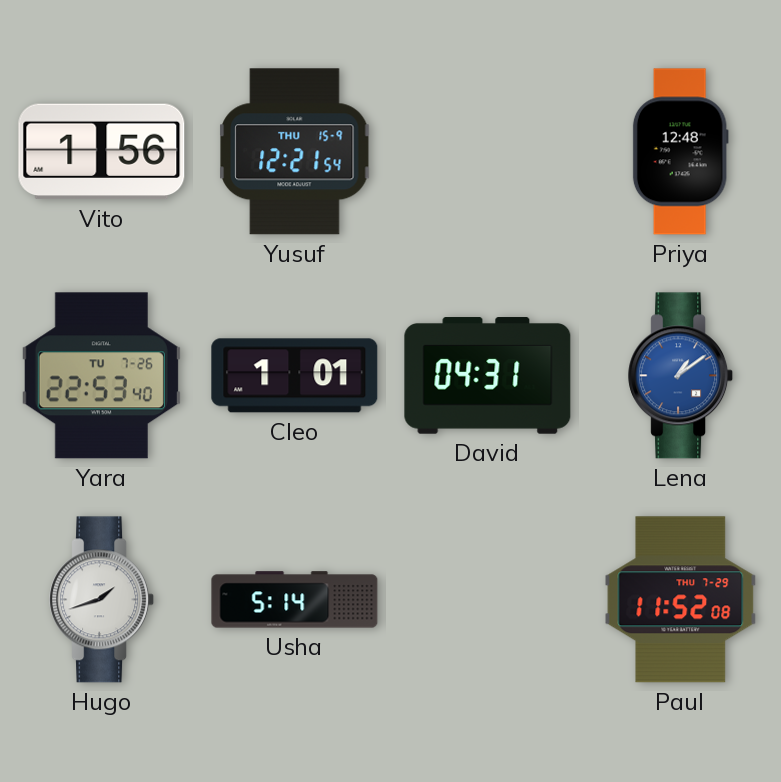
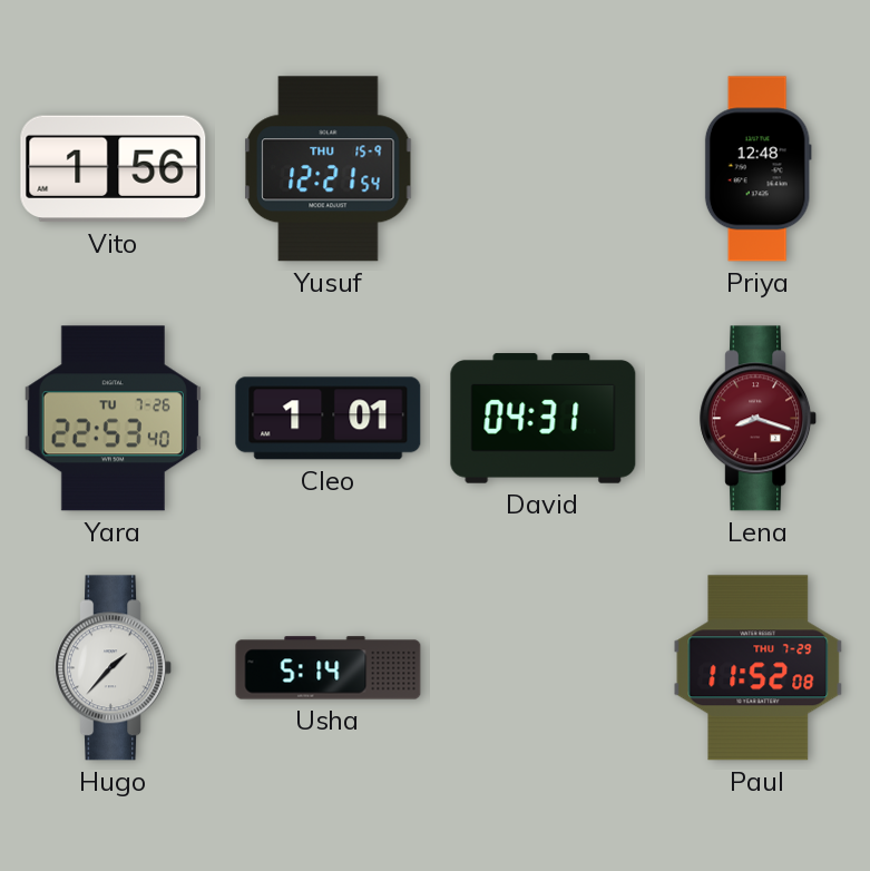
Lena: 1:09 -> 8:18
Lena dial: blue -> burgundy
Hugo: 1:42 -> 1:37
